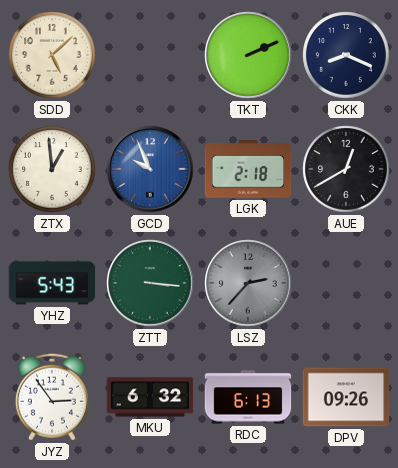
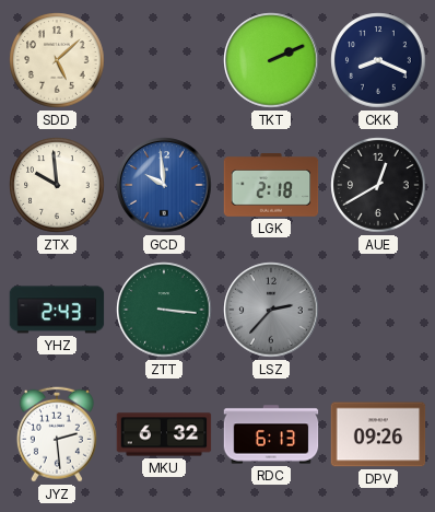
ZTX: 12:59 -> 9:59
GCD: 9:56 -> 9:59
YHZ: 5:43 -> 2:43
JYZ: 2:54 -> 2:29
